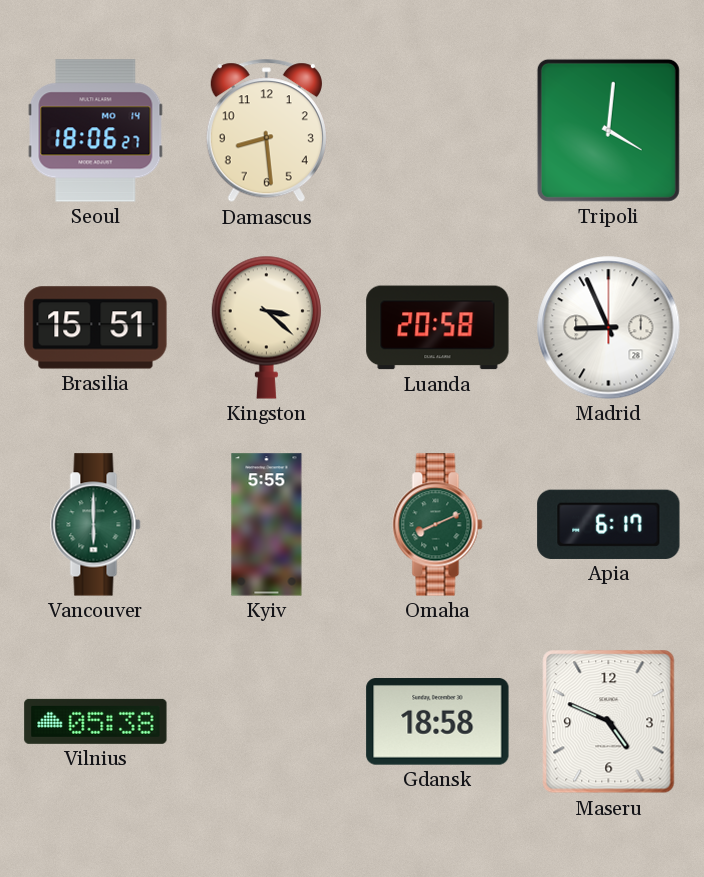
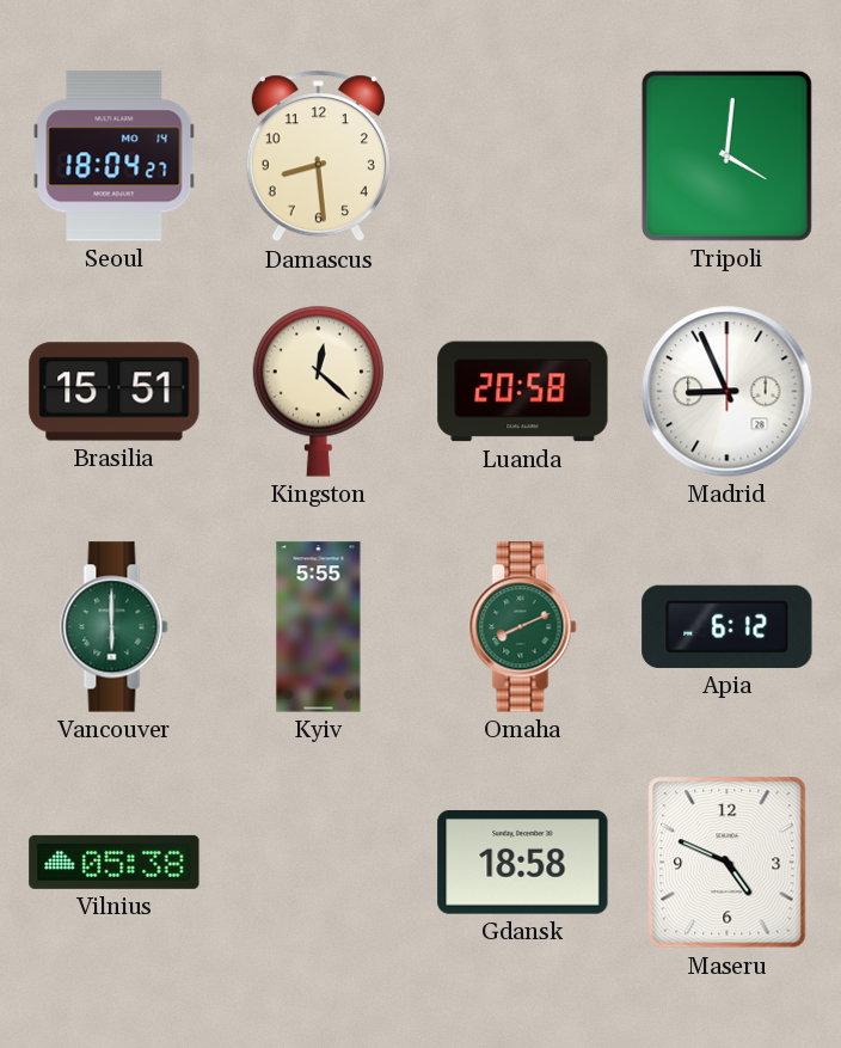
Seoul: 18:06 -> 18:04
Kingston: 3:22 -> 12:22
Apia: 6:17 -> 6:12
